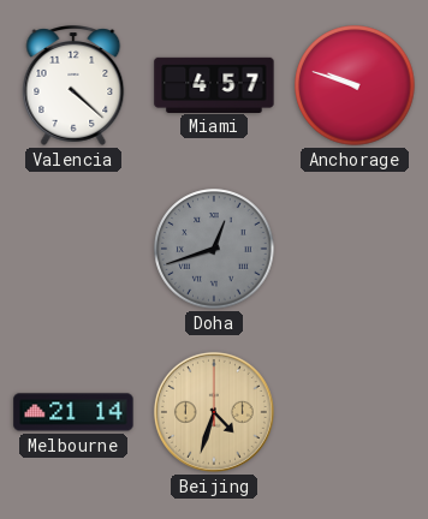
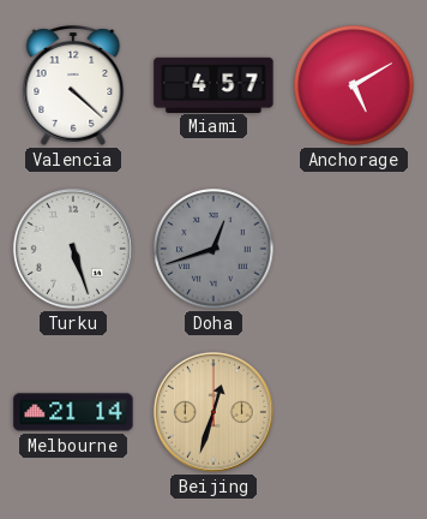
Anchorage: 9:48 -> 5:10
Turku: none -> 5:27
Beijing: 4:33 -> 12:33
